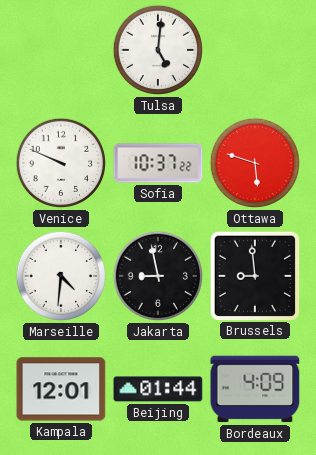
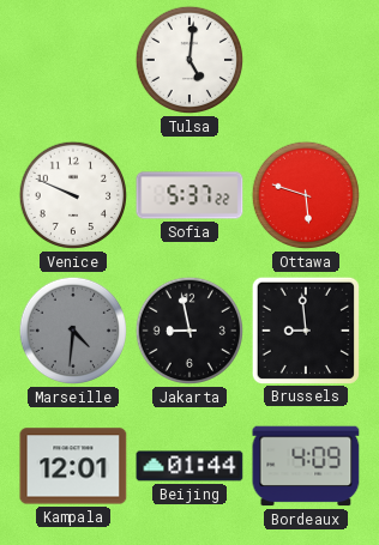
Sofia: 10:37 -> 5:37
Marseille dial: white -> grey
